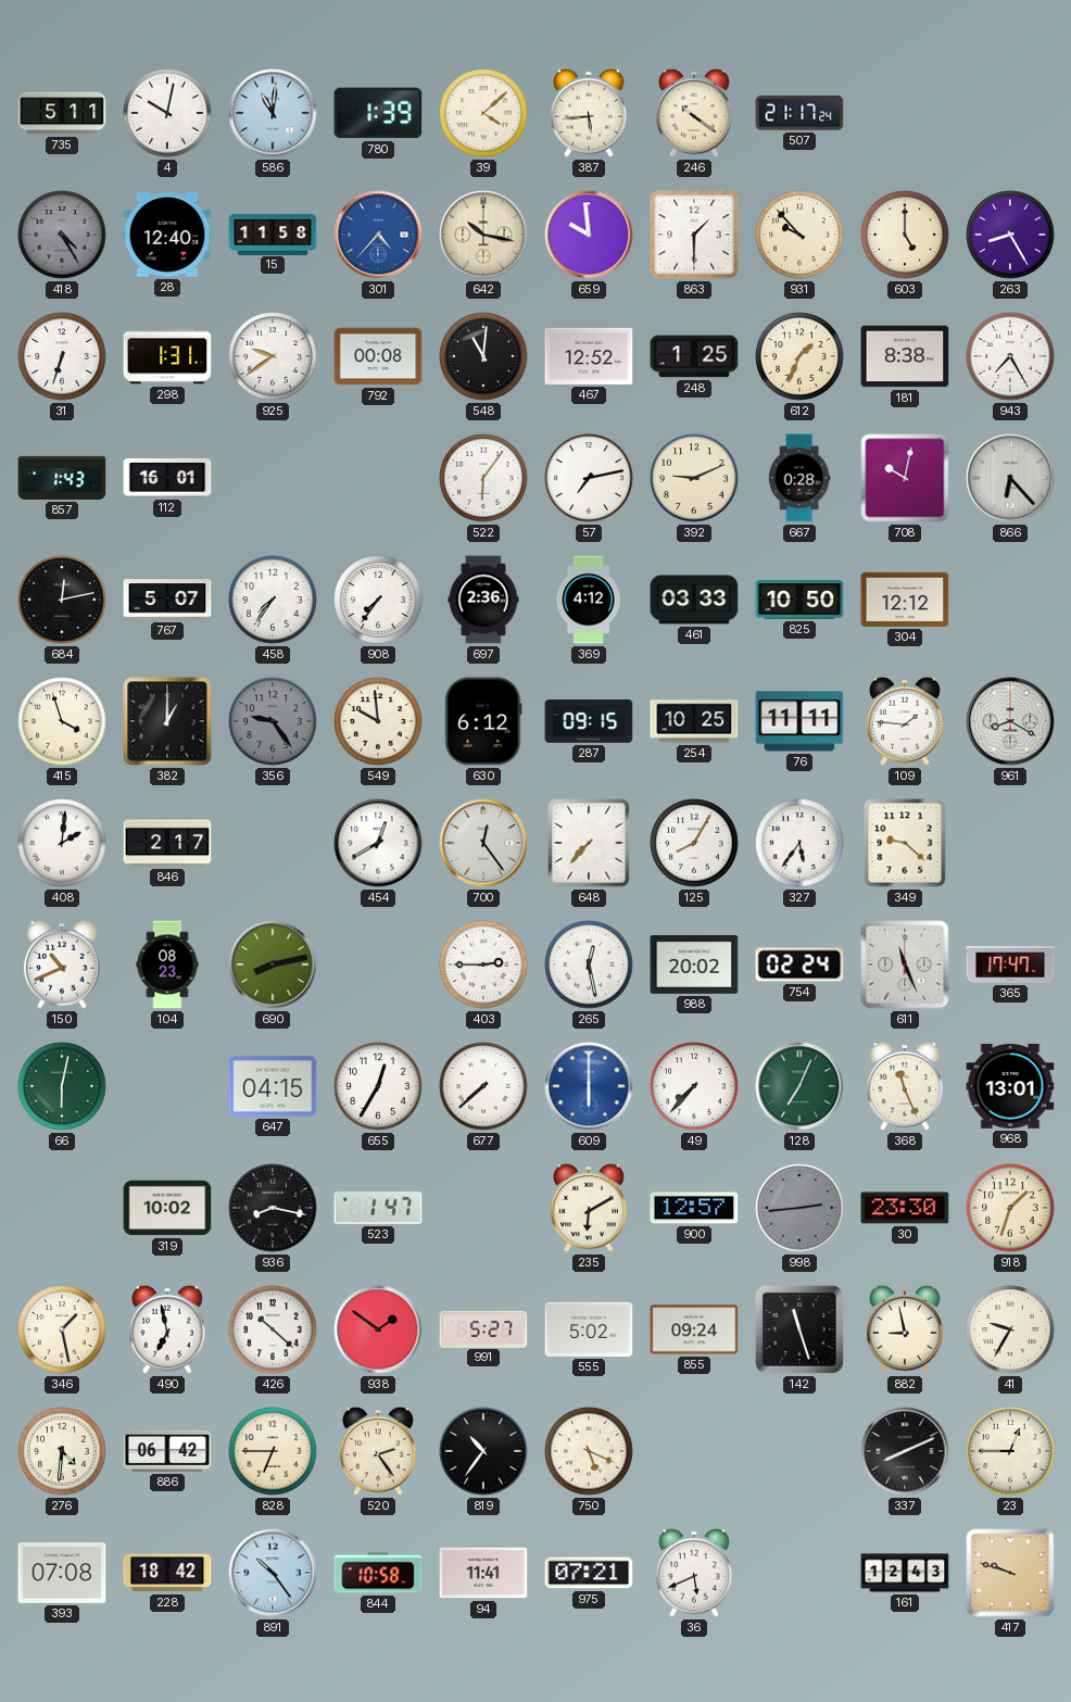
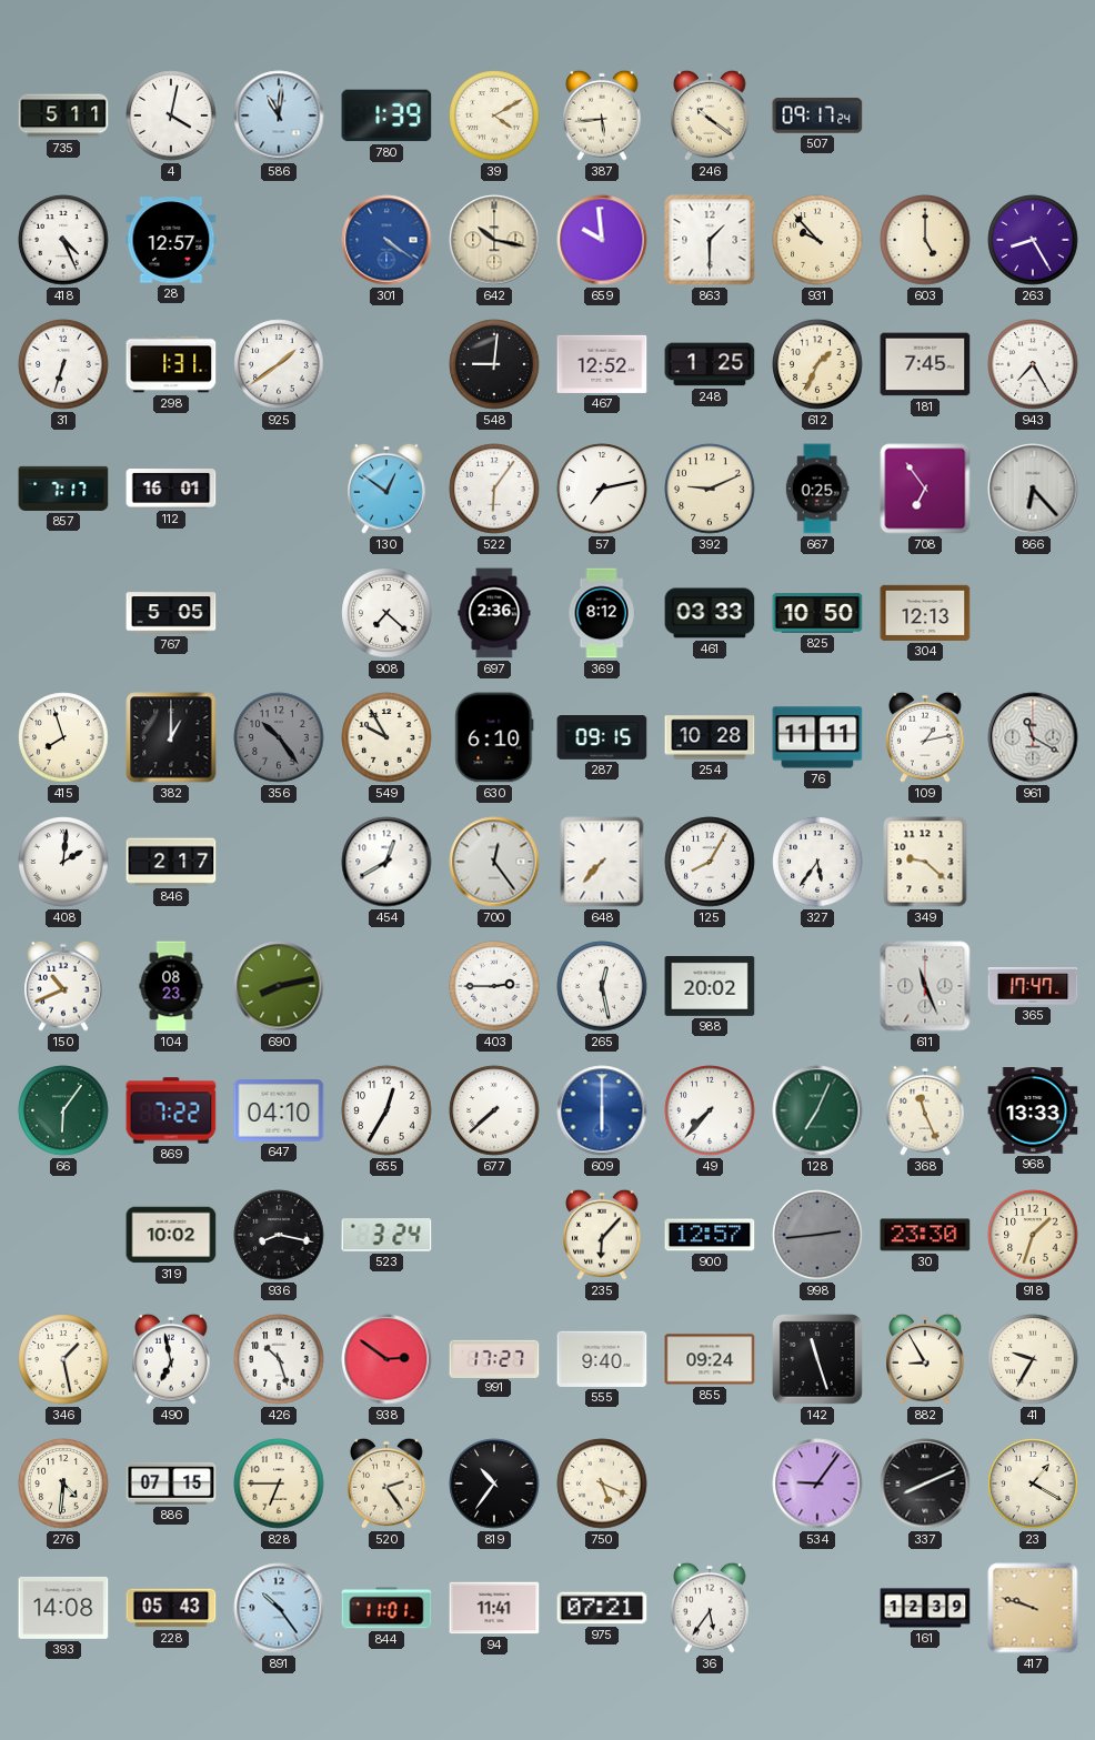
4: 10:02 -> 4:02
39: 4:08 -> 4:10
507: 21:17 -> 09:17
418: 4:25 -> 4:26
418 dial: grey -> white
28: 12:40 -> 12:57
15: 11:58 -> none
301: 4:37 -> 4:21
925: 9:39 -> 1:39
792: 00:08 -> none
548: 11:01 -> 9:01
181: 8:38 -> 7:45
857: 1:43 -> 7:17
130: none -> 12:51
667: 0:28 -> 0:25
708: 10:02 -> 6:54
684: 12:13 -> none
767: 5:07 -> 5:05
458: 7:36 -> none
908: 7:36 -> 7:22
369: 4:12 -> 8:12
304: 12:12 -> 12:13
415: 3:57 -> 7:57
356: 9:24 -> 10:24
549: 9:59 -> 9:55
630: 6:12 -> 6:10
254: 10:25 -> 10:28
109: 1:46 -> 1:13
961: 8:20 -> 11:20
754: 02:24 -> none
66: 6:02 -> 6:06
869: none -> 7:22
647: 04:15 -> 04:10
968: 13:01 -> 13:33
523: 1:47 -> 3:24
235: 6:10 -> 6:07
426: 10:22 -> 10:27
938: 1:51 -> 2:51
991: 5:27 -> 17:27
555: 5:02 -> 9:40
882: 8:58 -> 8:55
886: 06:42 -> 07:15
534: none -> 9:06
23: 12:45 -> 1:20
393: 07:08 -> 14:08
228: 18:42 -> 05:43
844: 10:58 -> 11:01
36: 5:41 -> 5:36
161: 12:43 -> 12:39
